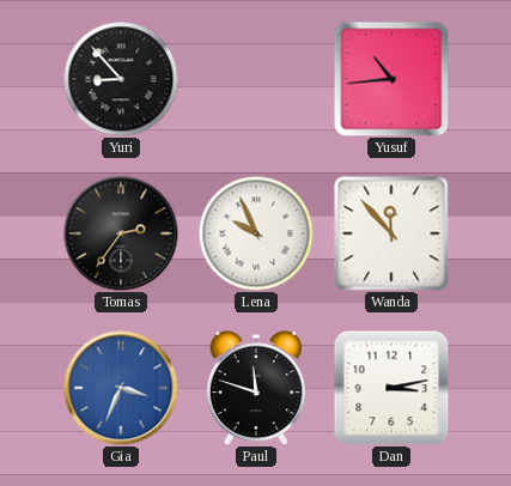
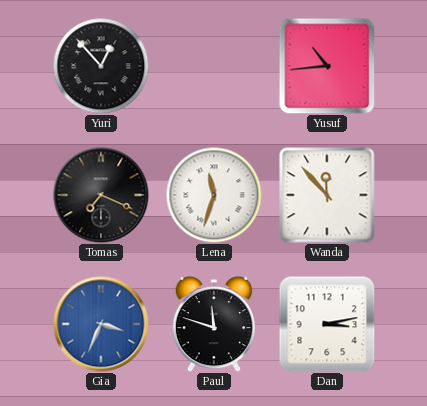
Yuri: 8:53 -> 12:53
Tomas: 2:36 -> 7:19
Lena: 9:56 -> 11:33
